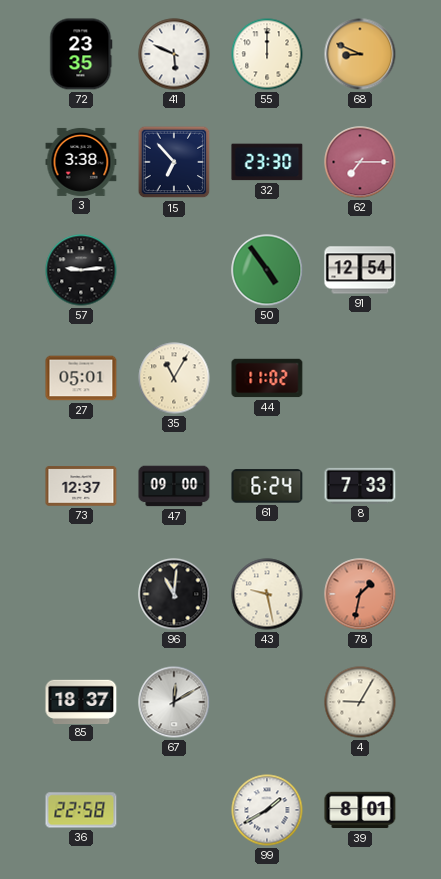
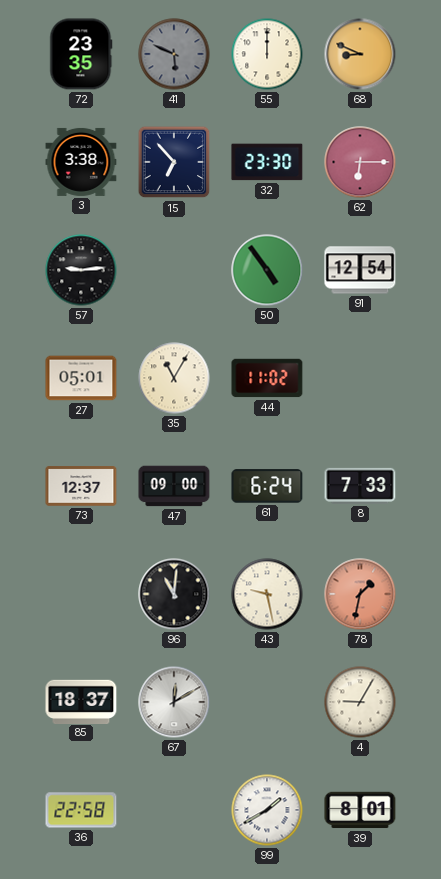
41 dial: white -> grey
62: 7:15 -> 6:15
